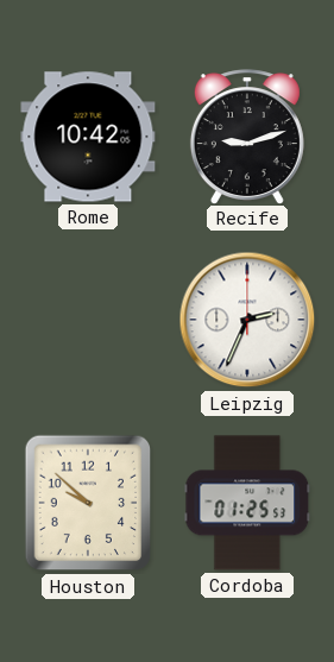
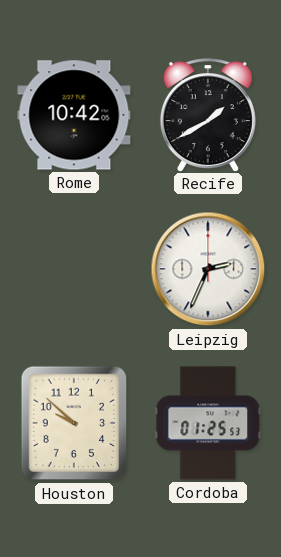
Recife: 9:12 -> 1:40
